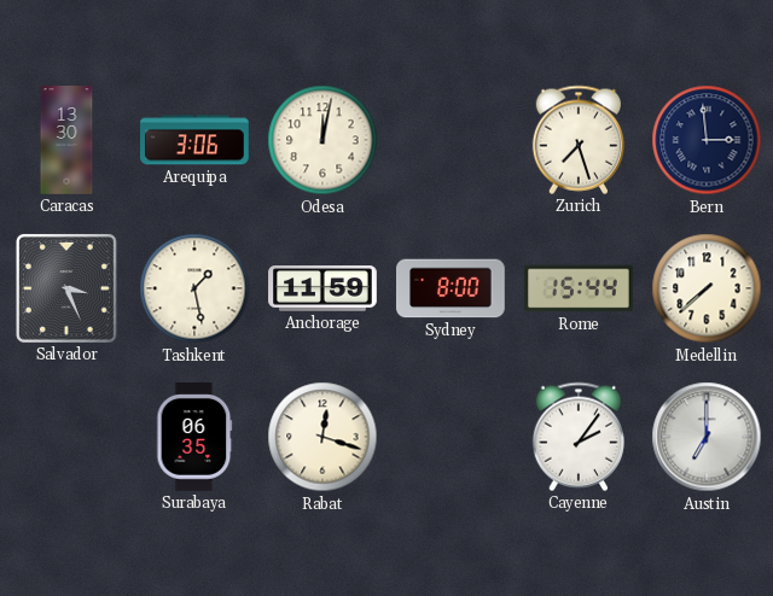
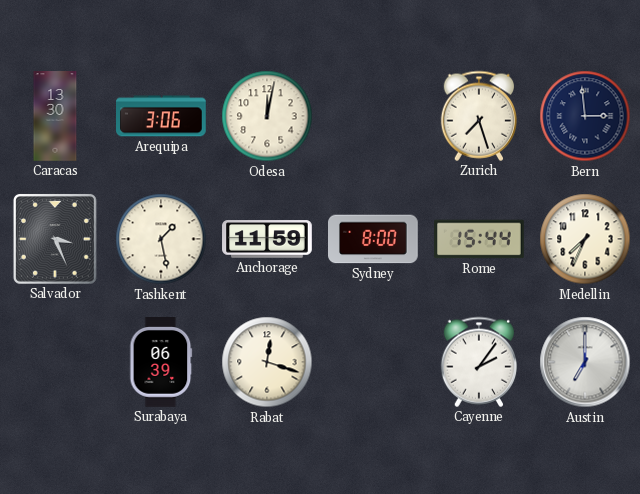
Medellin: 7:38 -> 7:34
Surabaya: 06:35 -> 06:39
